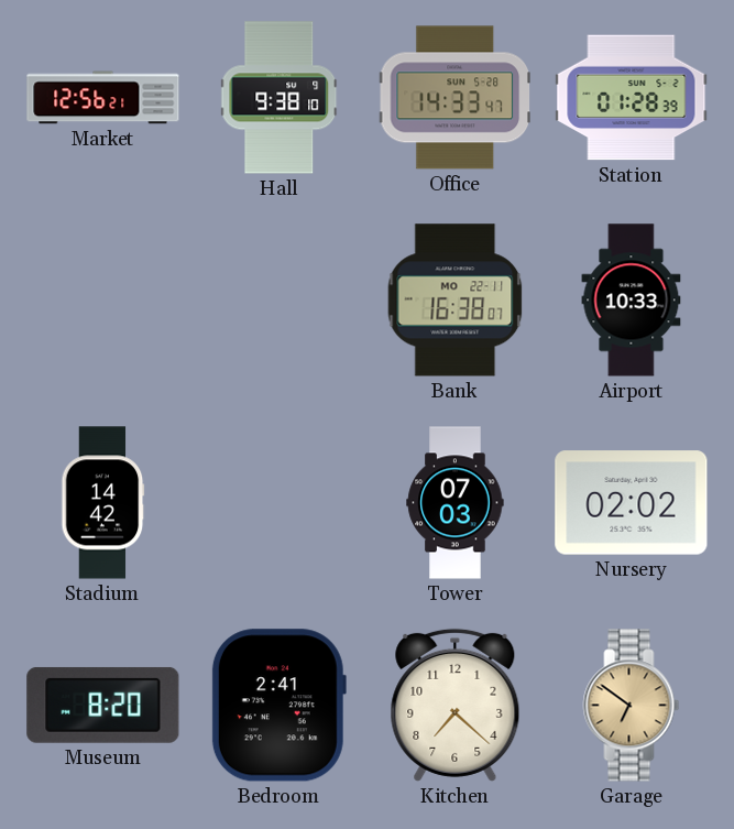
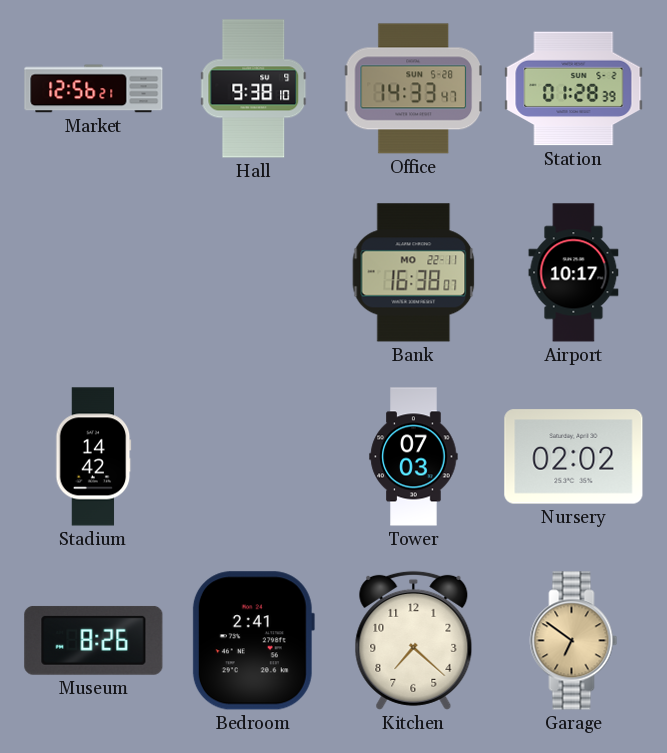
Airport: 10:33 -> 10:17
Museum: 8:20 -> 8:26
